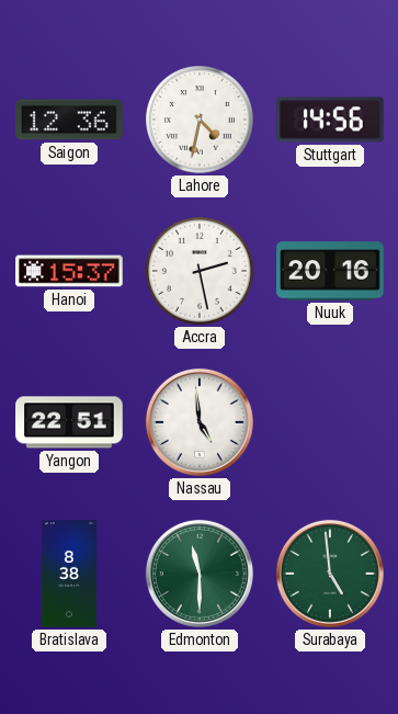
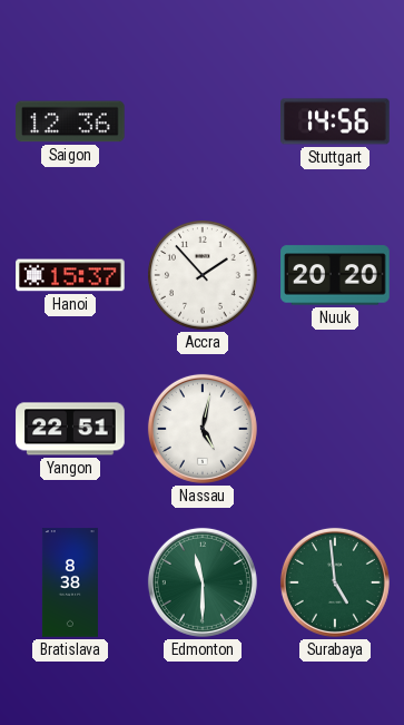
Lahore: 4:32 -> none
Accra: 2:28 -> 1:53
Nuuk: 20:16 -> 20:20
Nassau: 4:59 -> 5:02
